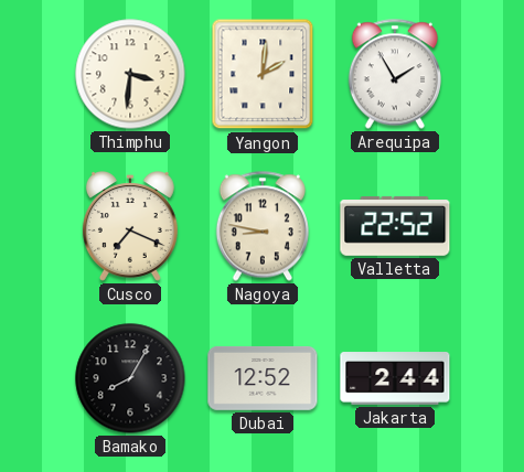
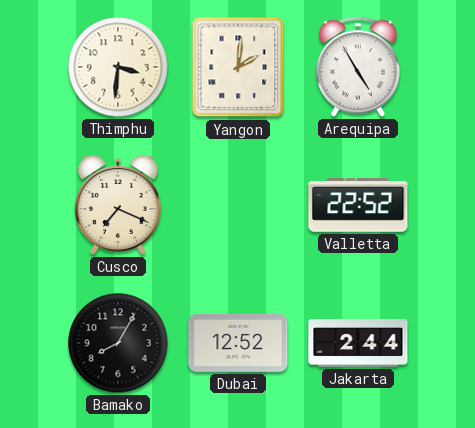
Arequipa: 1:55 -> 4:55
Nagoya: 8:47 -> none
